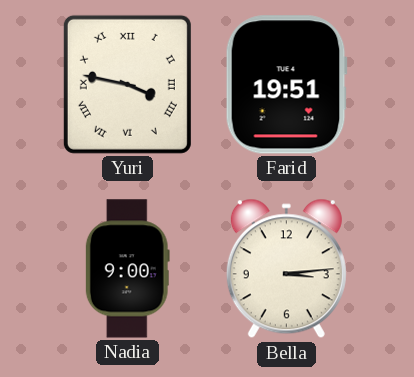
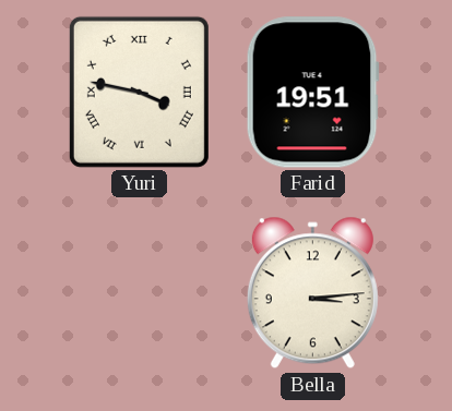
Nadia: 9:00 -> none
